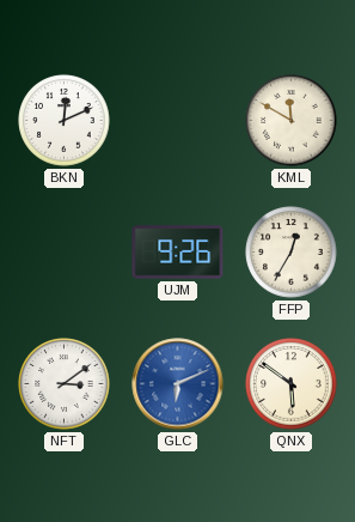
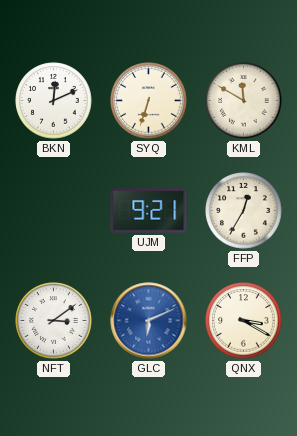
SYQ: none -> 6:33
UJM: 9:26 -> 9:21
QNX: 5:51 -> 3:20
